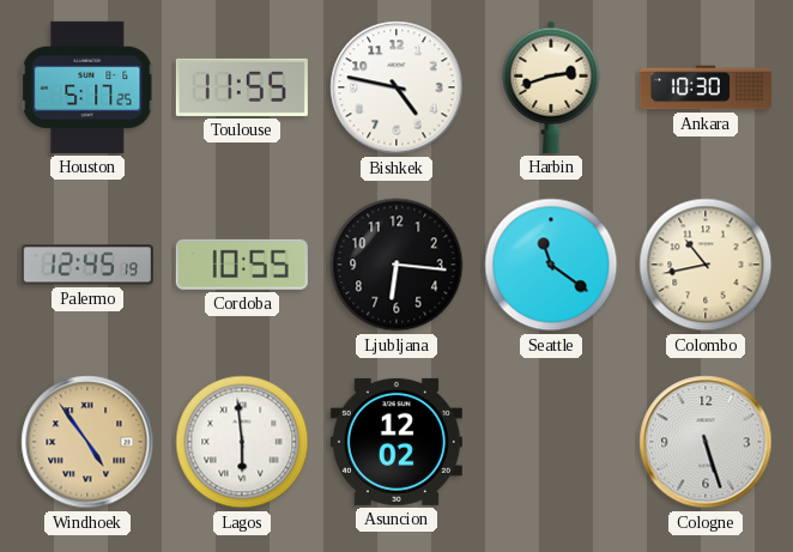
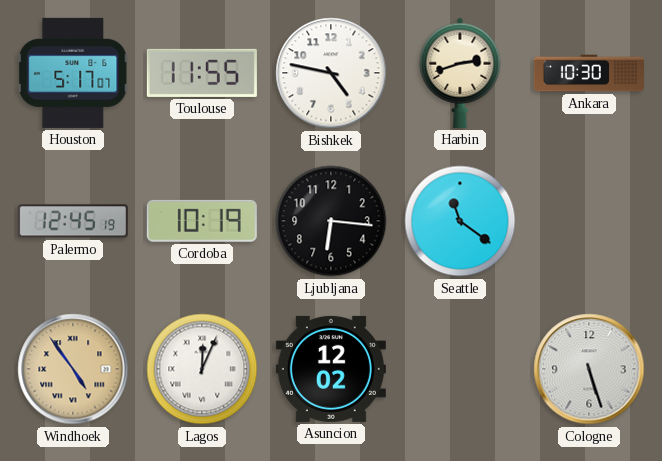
Houston: 5:17:25 -> 5:17:07
Cordoba: 10:55 -> 10:19
Colombo: 10:43 -> none
Lagos: 5:59 -> 12:04
